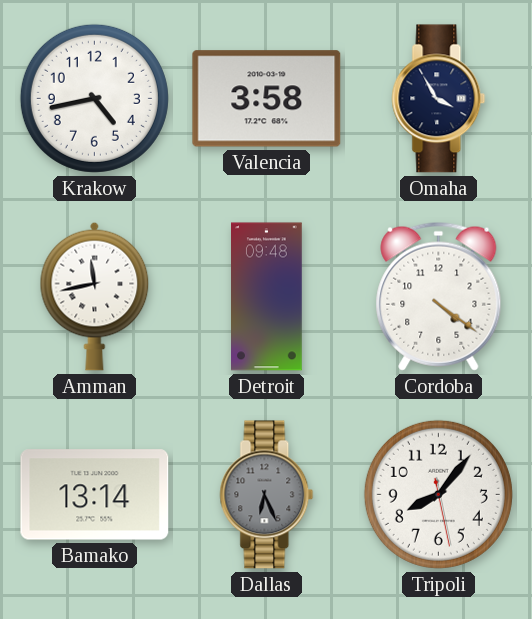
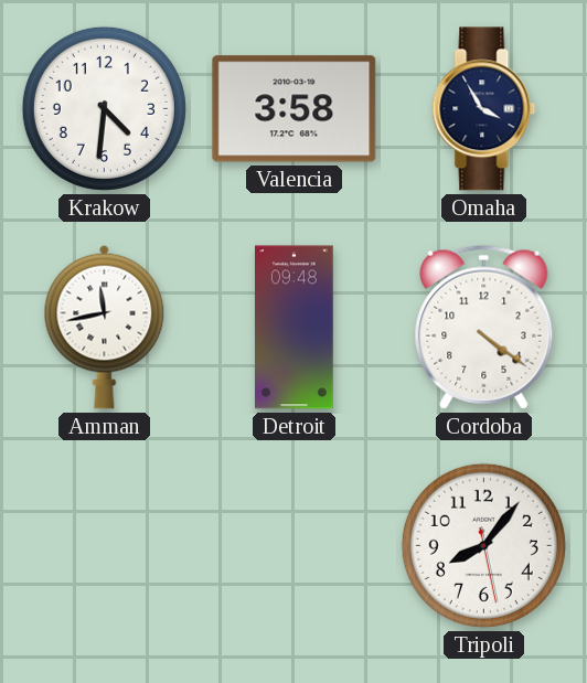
Krakow: 4:43 -> 4:31
Bamako: 13:14 -> none
Dallas: 6:26 -> none
